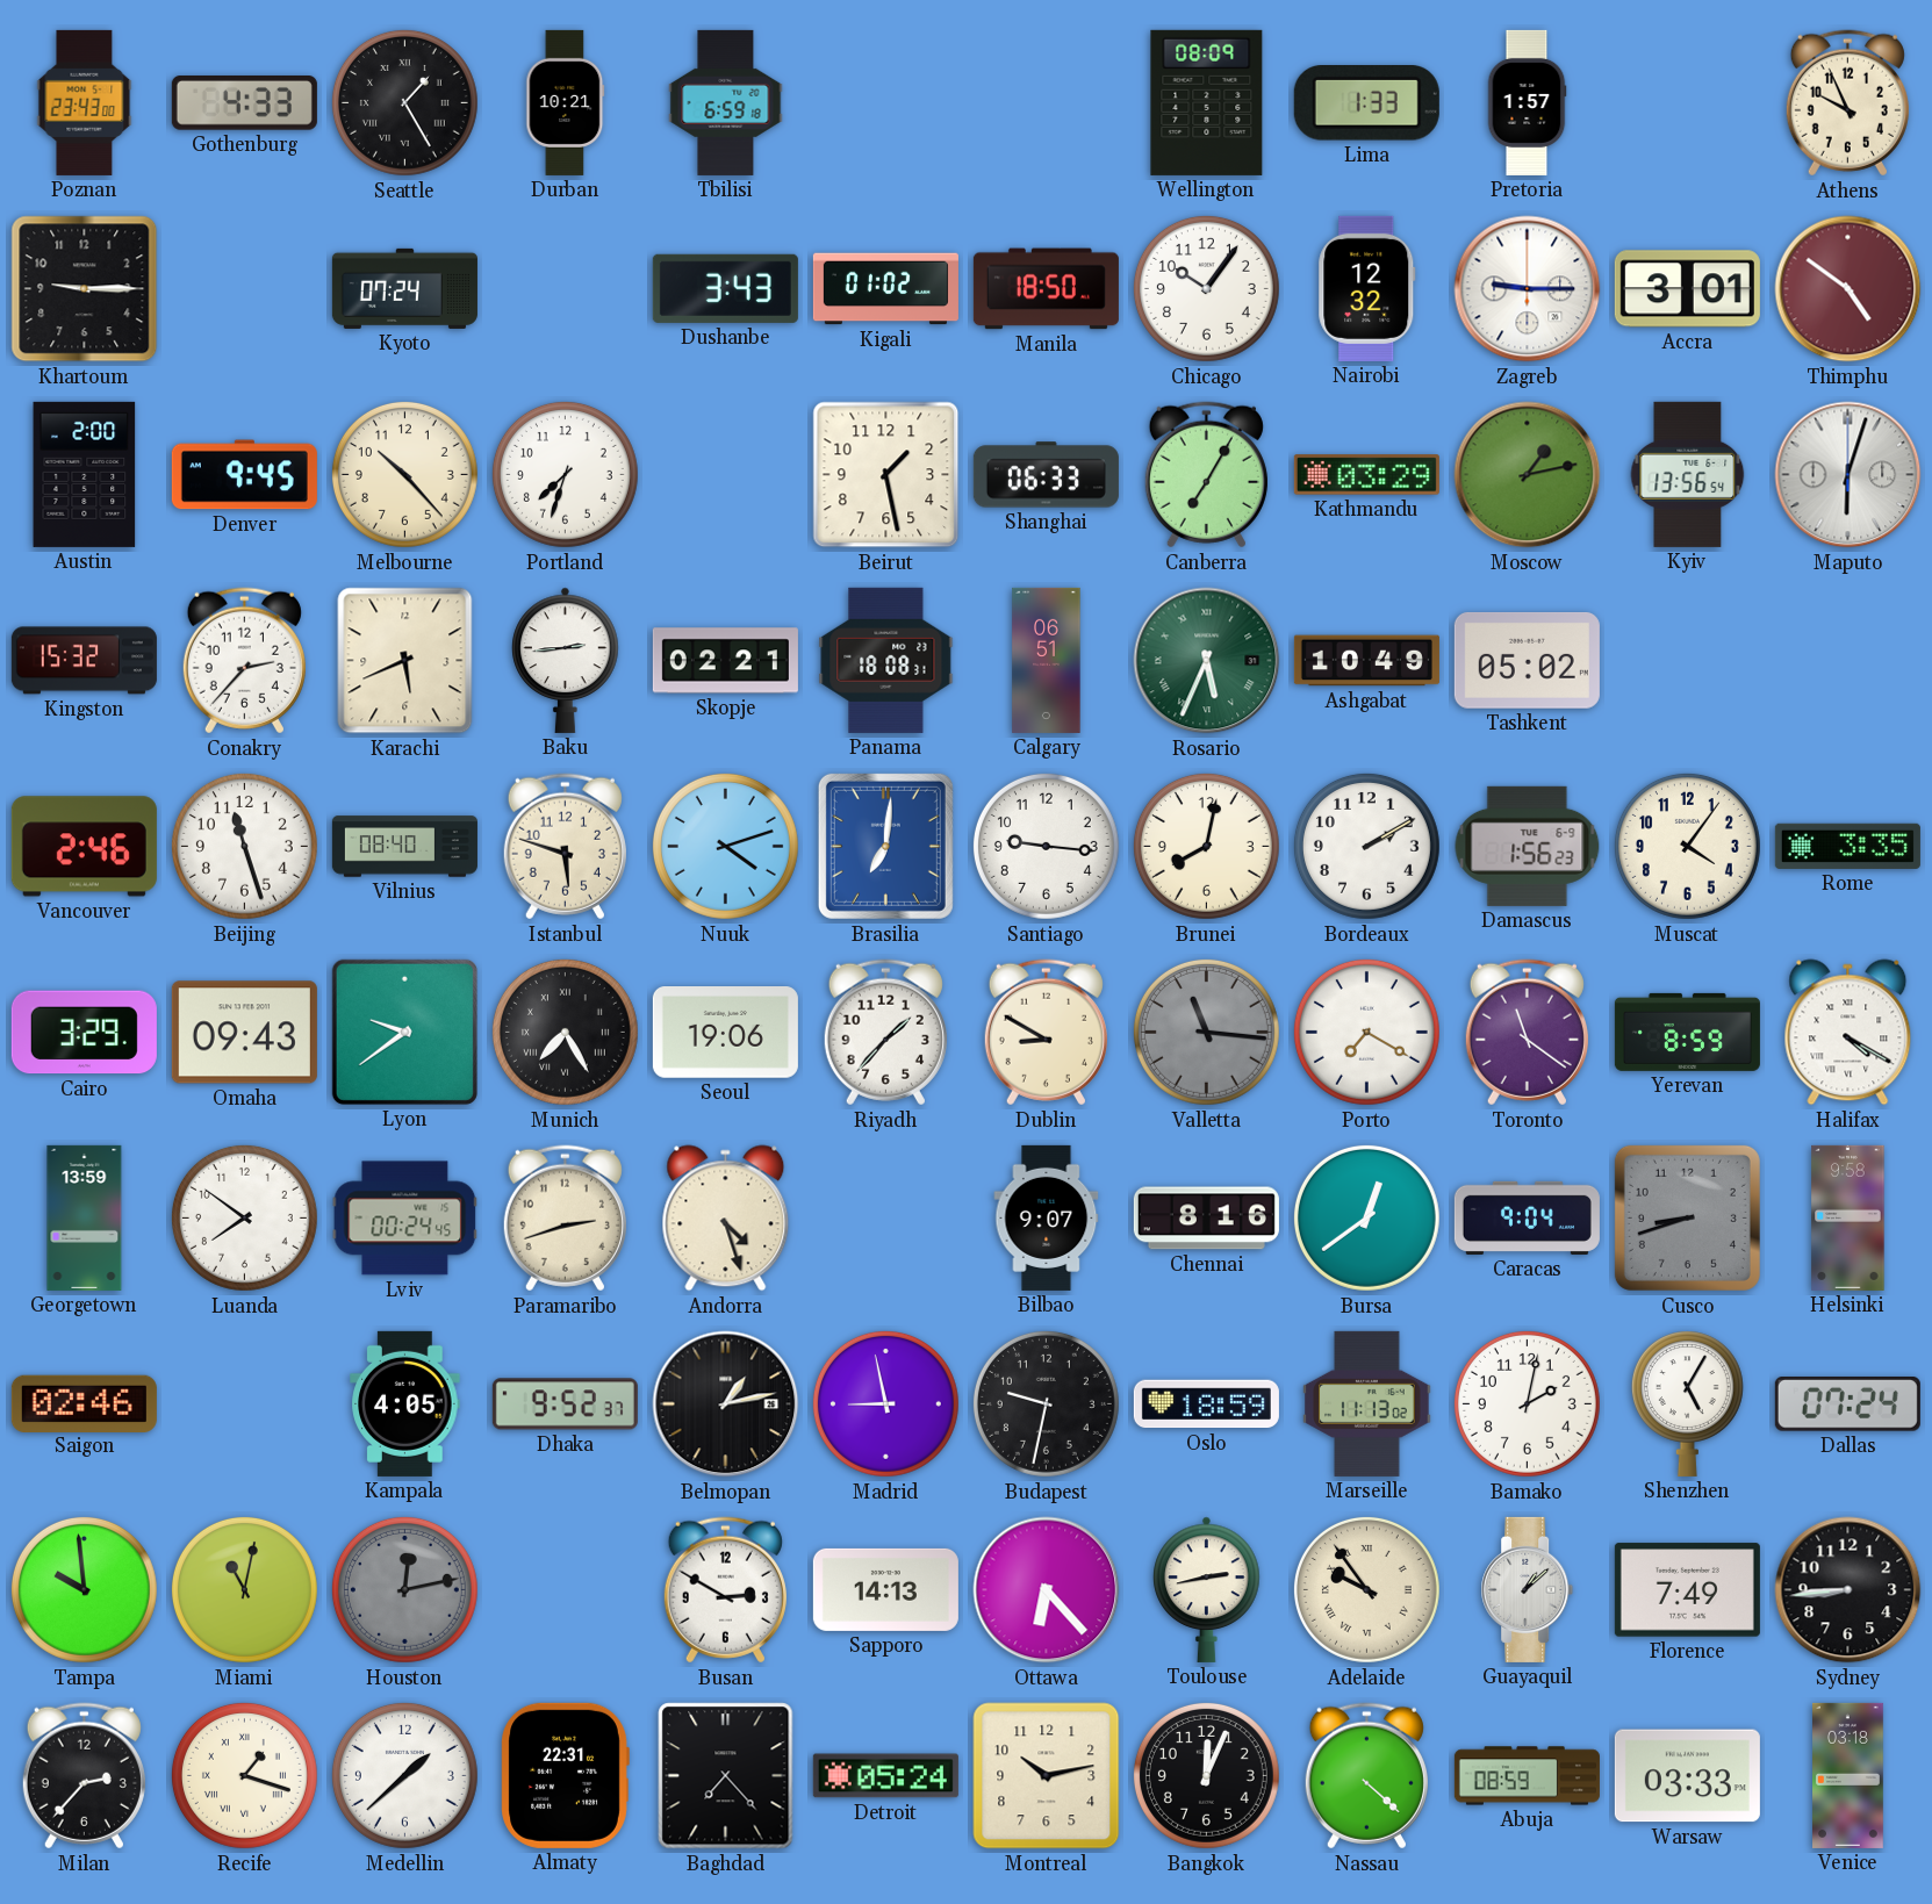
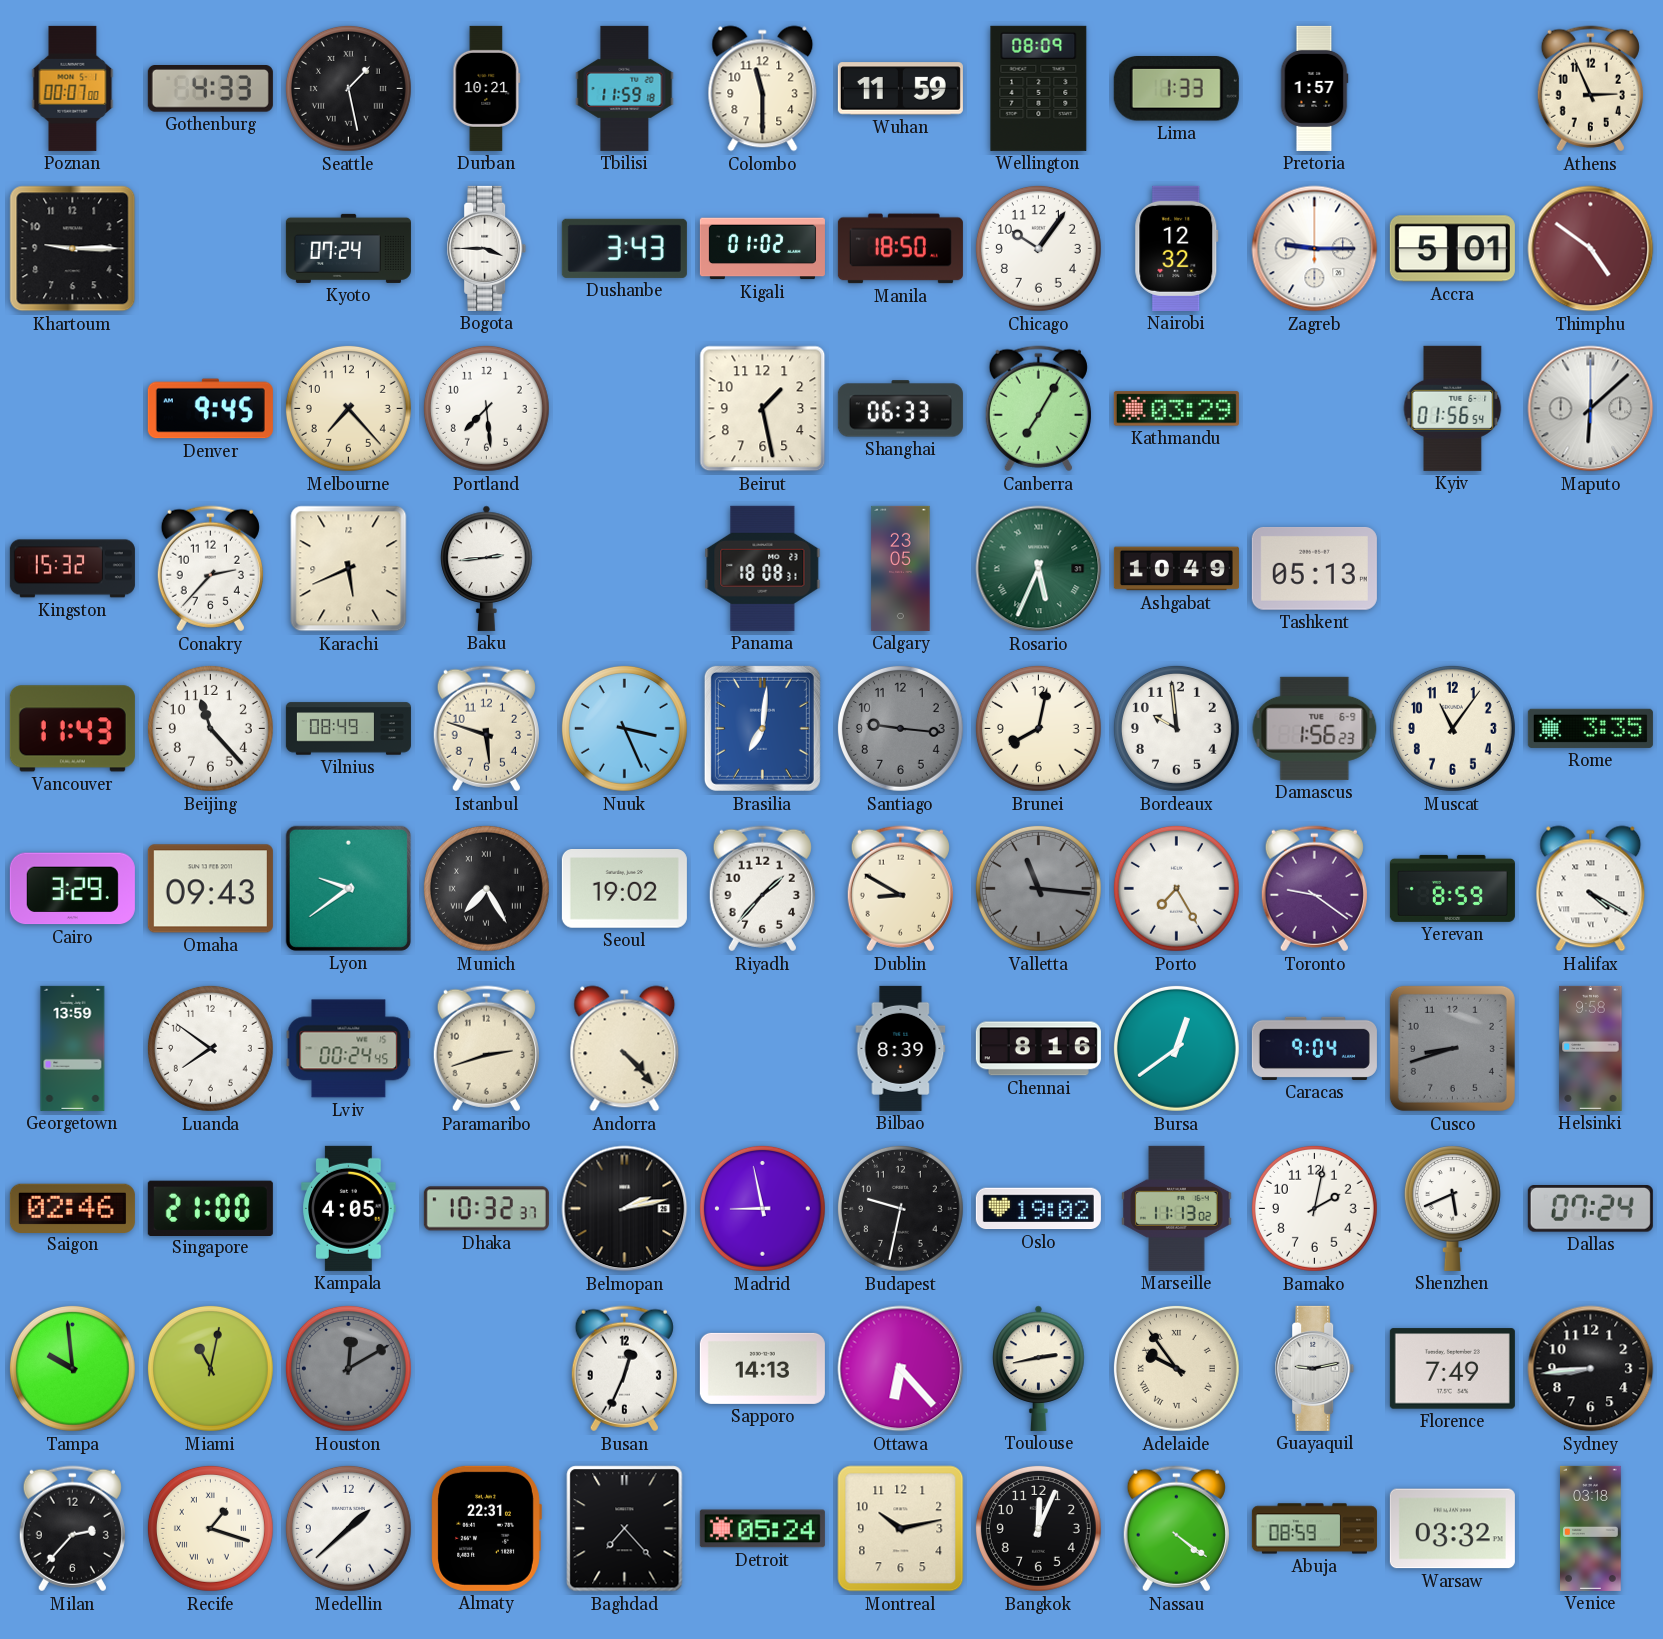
Poznan: 23:43 -> 00:07
Seattle: 1:25 -> 1:28
Tbilisi: 6:59 -> 11:59
Colombo: none -> 11:30
Wuhan: none -> 11:59
Athens: 9:56 -> 2:56
Bogota: none -> 3:45
Accra: 3:01 -> 5:01
Austin: 2:00 -> none
Melbourne: 10:23 -> 7:23
Portland: 7:33 -> 7:29
Moscow: 1:13 -> none
Kyiv: 13:56 -> 01:56
Maputo: 6:03 -> 6:08
Skopje: 02:21 -> none
Calgary: 06:51 -> 23:05
Tashkent: 05:02 -> 05:13
Vancouver: 2:46 -> 11:43
Beijing: 11:27 -> 11:23
Vilnius: 08:40 -> 08:49
Nuuk: 4:12 -> 3:26
Santiago dial: white -> grey
Bordeaux: 2:10 -> 9:59
Muscat: 4:06 -> 11:06
Seoul: 19:06 -> 19:02
Porto: 7:20 -> 7:25
Toronto: 11:21 -> 9:21
Andorra: 4:27 -> 4:23
Bilbao: 9:07 -> 8:39
Singapore: none -> 21:00
Dhaka: 9:52 -> 10:32
Belmopan: 1:13 -> 2:13
Oslo: 18:59 -> 19:02
Shenzhen: 5:05 -> 5:41
Houston: 12:13 -> 12:10
Busan: 2:50 -> 12:34
Guayaquil: 1:08 -> 9:13
Nassau: 4:22 -> 4:21
Warsaw: 03:33 -> 03:32
